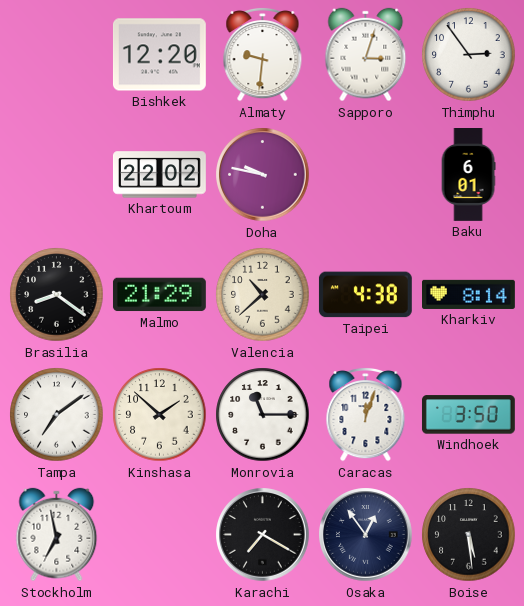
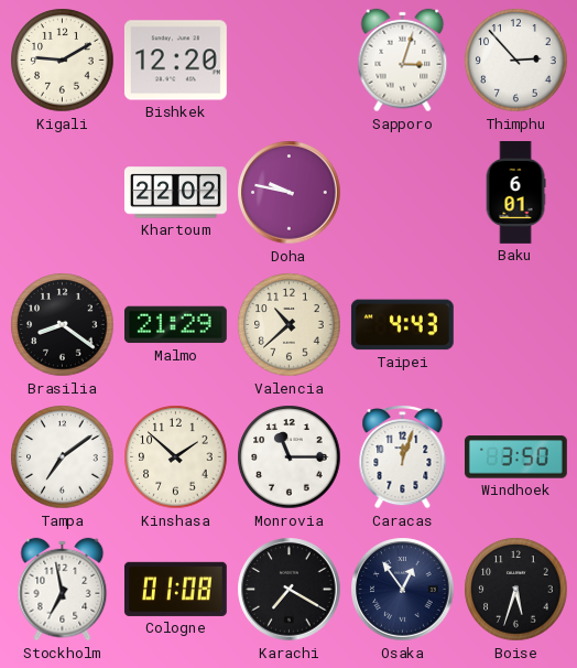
Kigali: none -> 9:10
Almaty: 9:31 -> none
Thimphu: 2:54 -> 2:53
Taipei: 4:38 -> 4:43
Kharkiv: 8:14 -> none
Cologne: none -> 01:08
Boise: 5:29 -> 5:33
